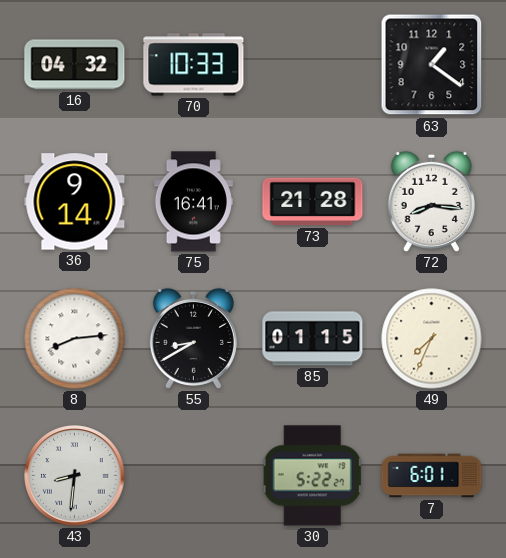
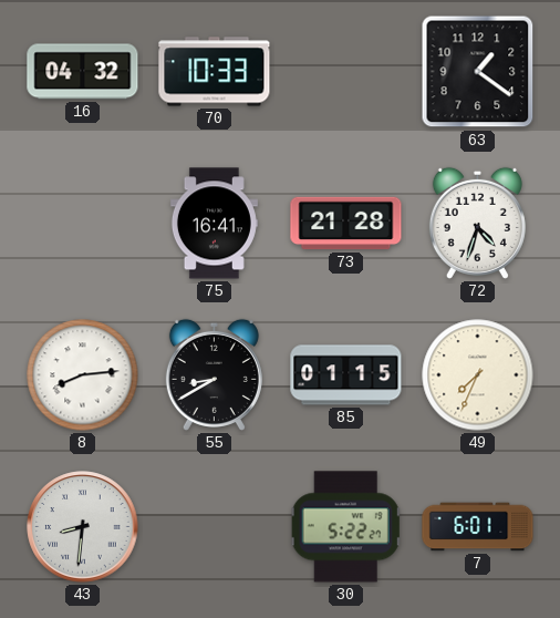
36: 9:14 -> none
72: 8:16 -> 4:33
